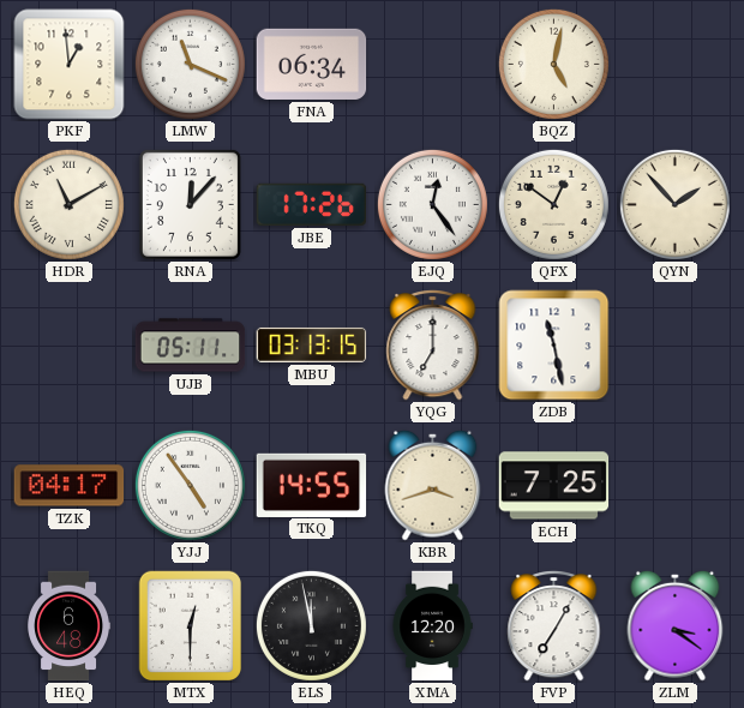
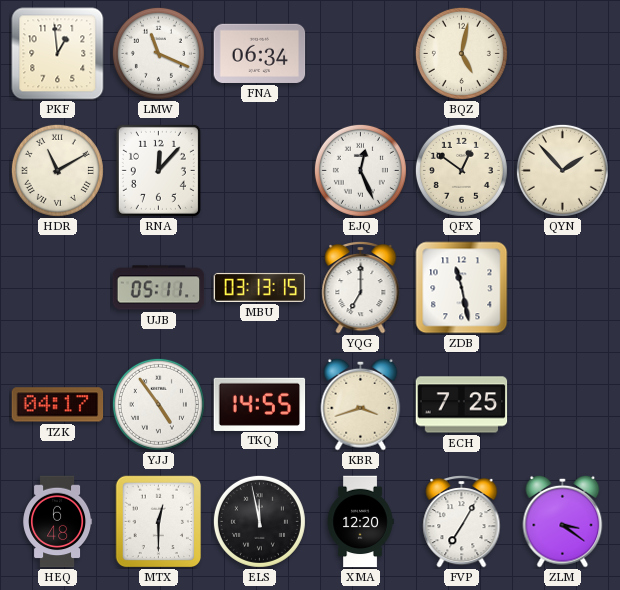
JBE: 17:26 -> none
EJQ: 12:24 -> 12:26
